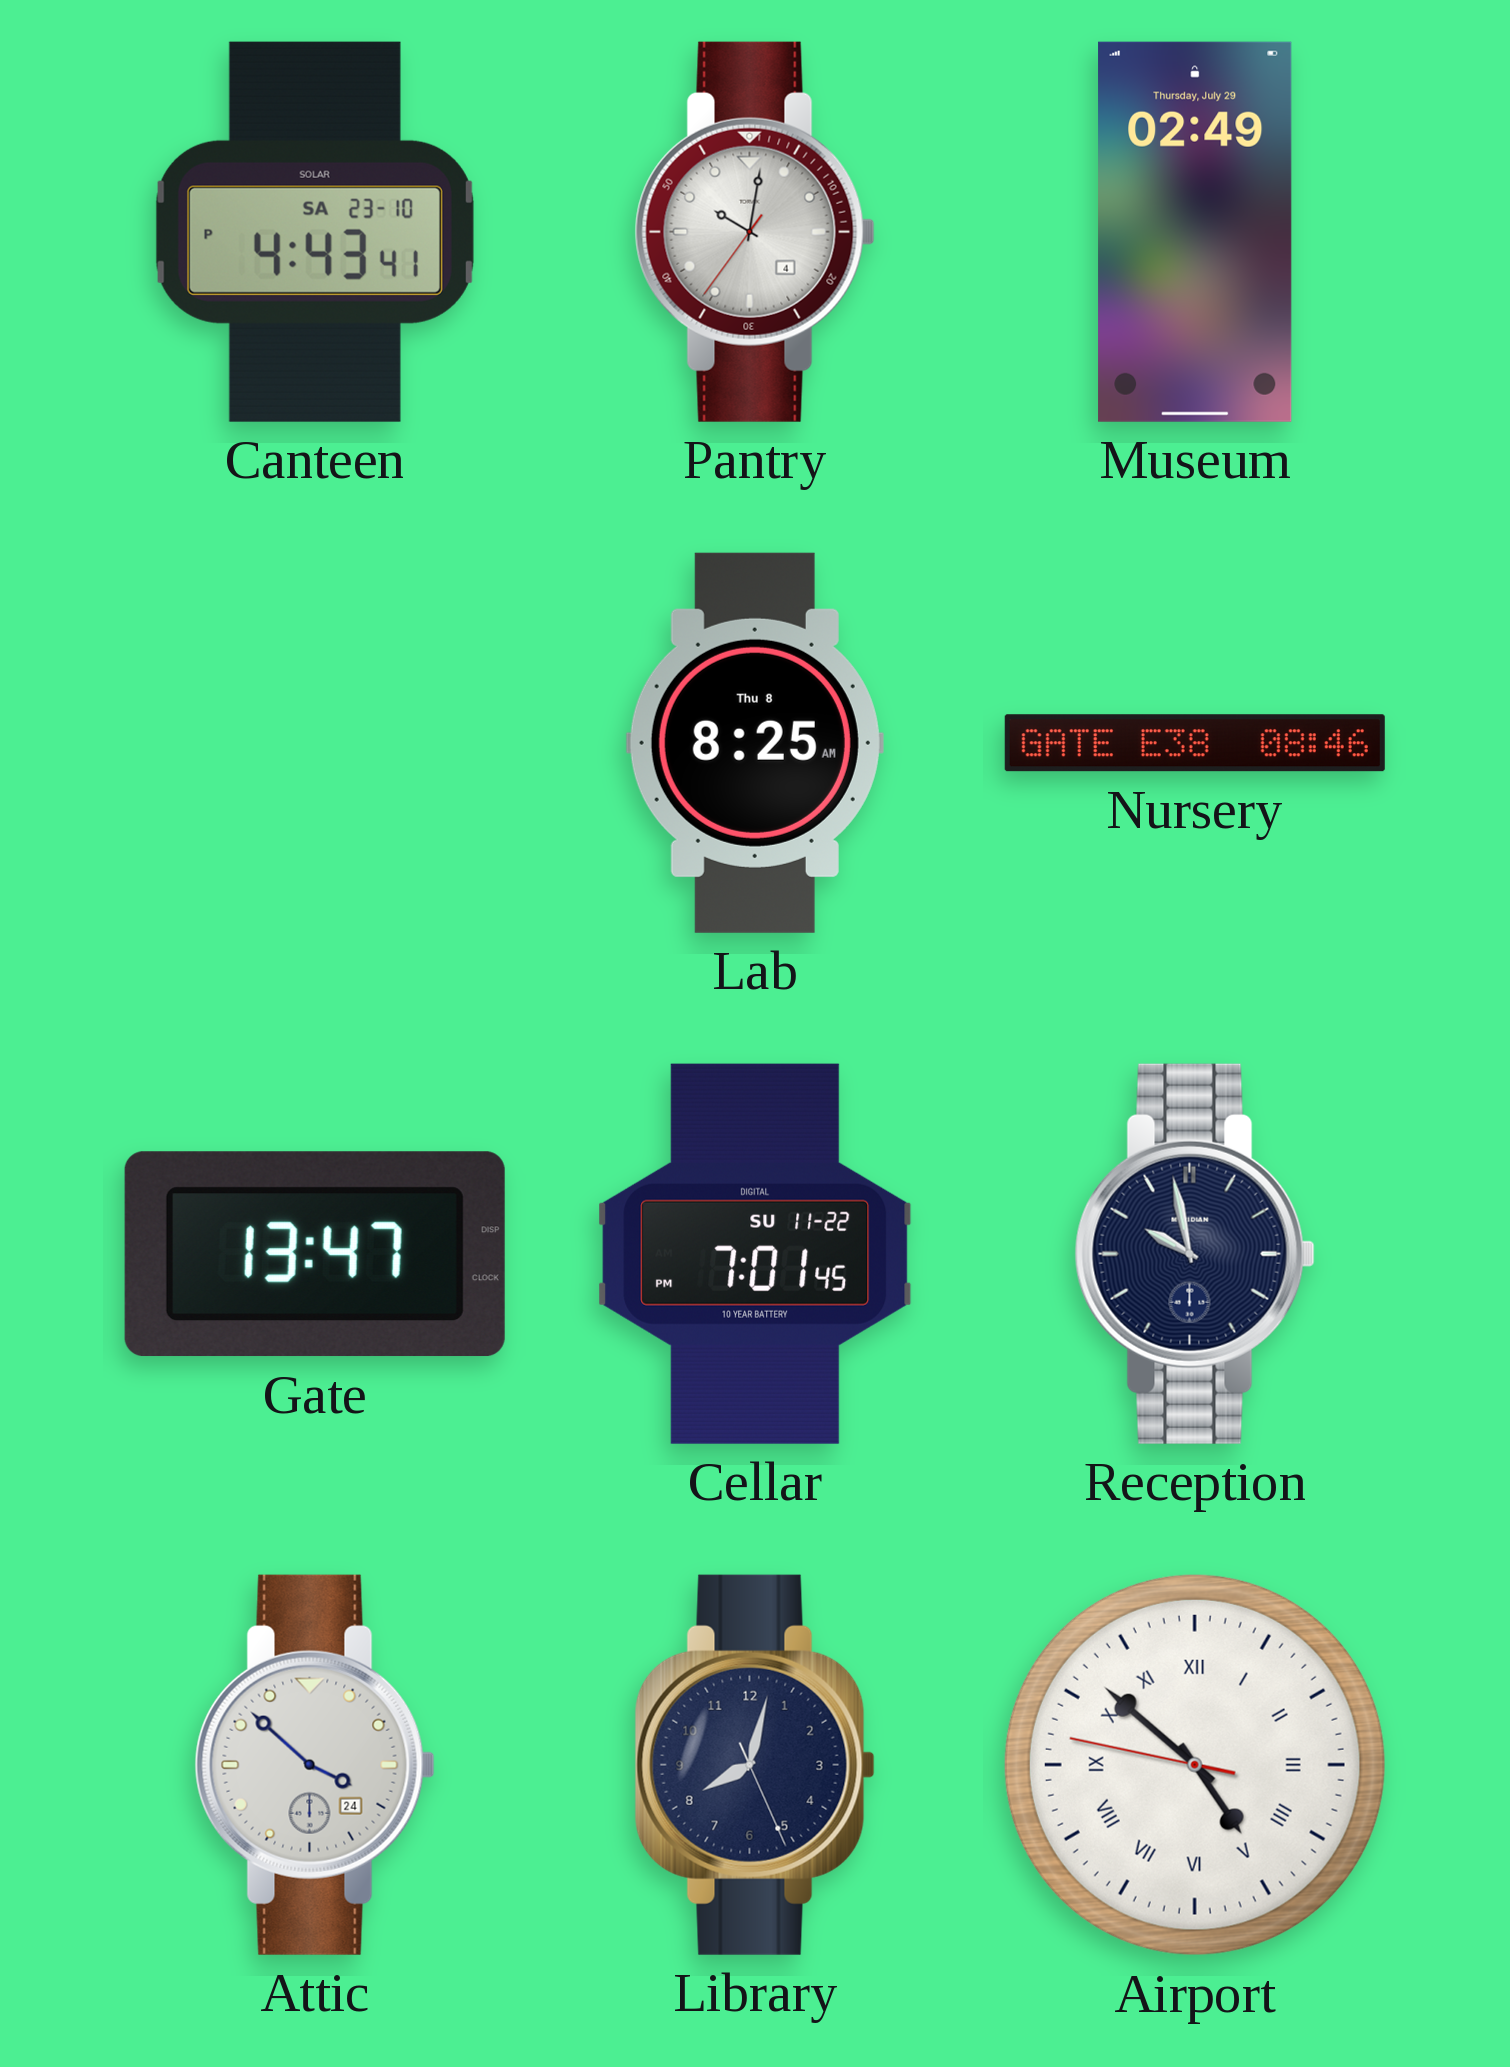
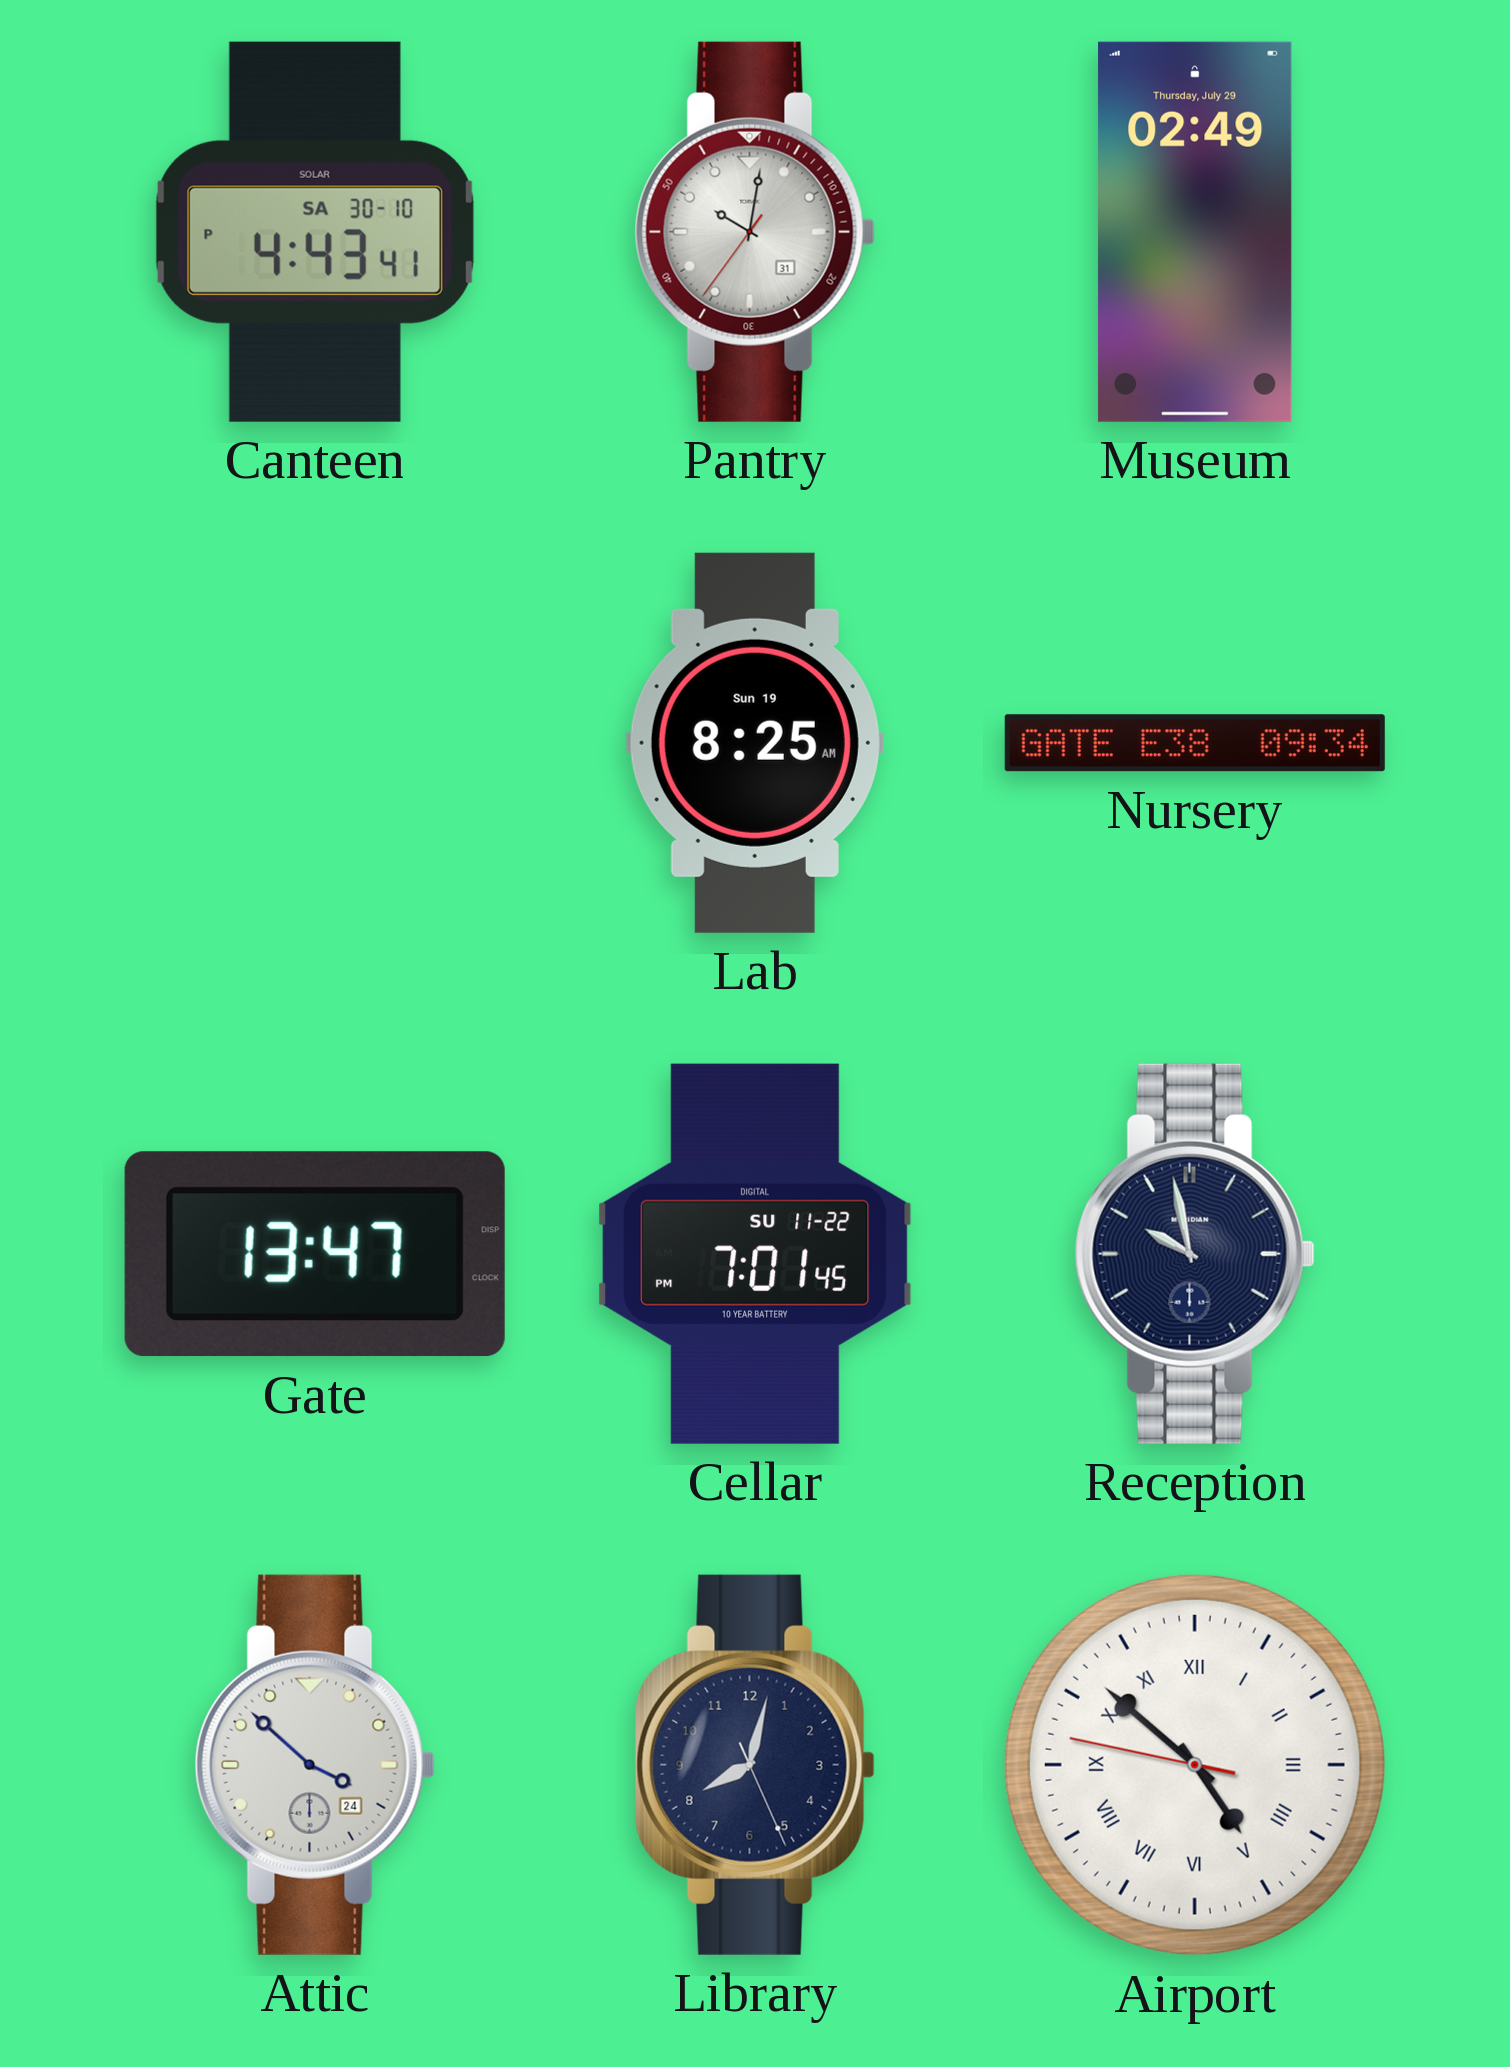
Canteen date: SA 23-10 -> SA 30-10
Pantry date: 4 -> 31
Lab date: Thu 8 -> Sun 19
Nursery: 08:46 -> 09:34
